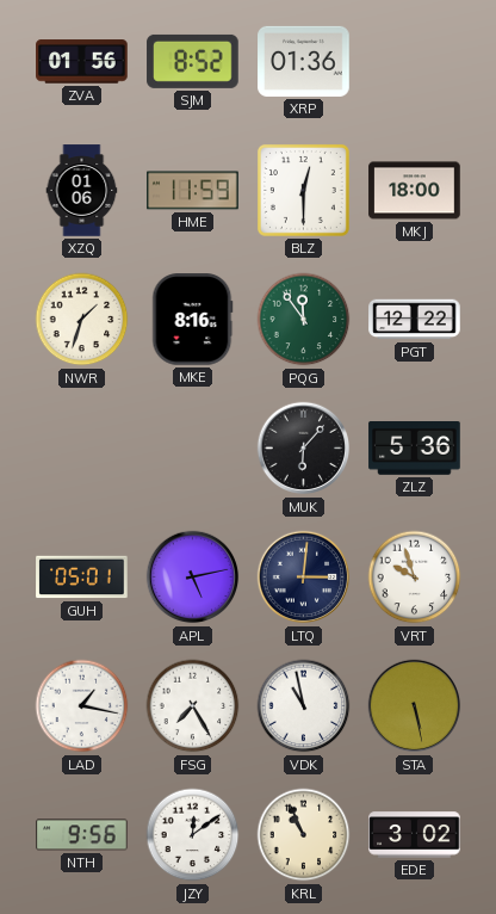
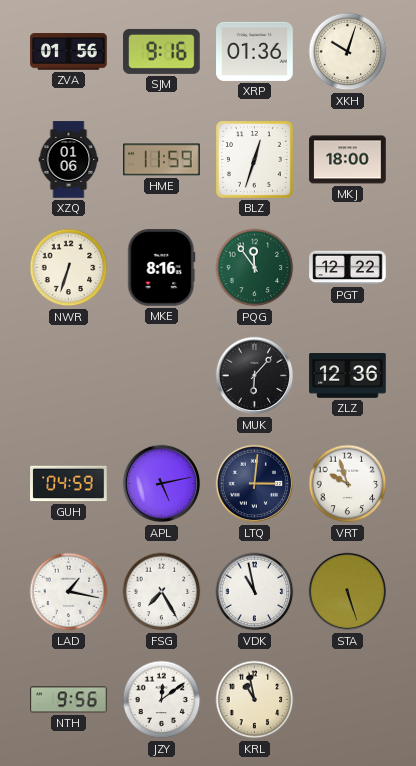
SJM: 8:52 -> 9:16
XKH: none -> 10:03
BLZ: 12:30 -> 12:33
NWR: 1:33 -> 6:33
ZLZ: 5:36 -> 12:36
GUH: 05:01 -> 04:59
STA: 5:28 -> 5:27
KRL: 10:56 -> 10:58
EDE: 3:02 -> none
